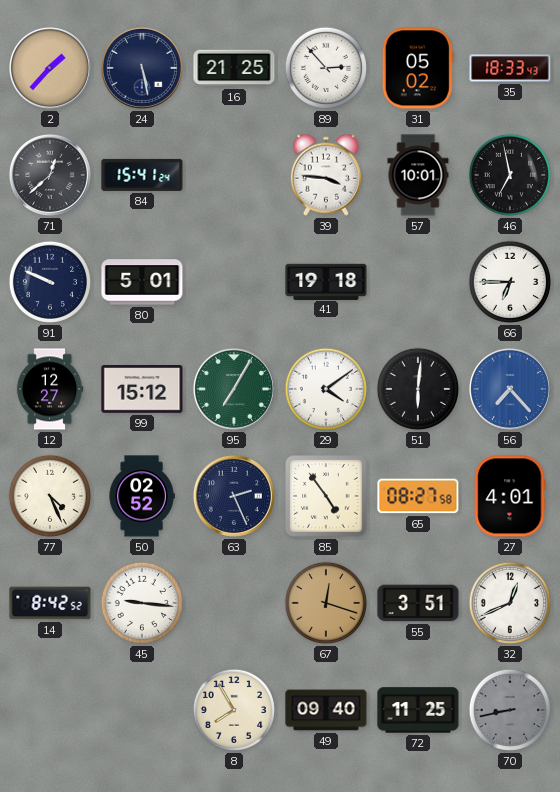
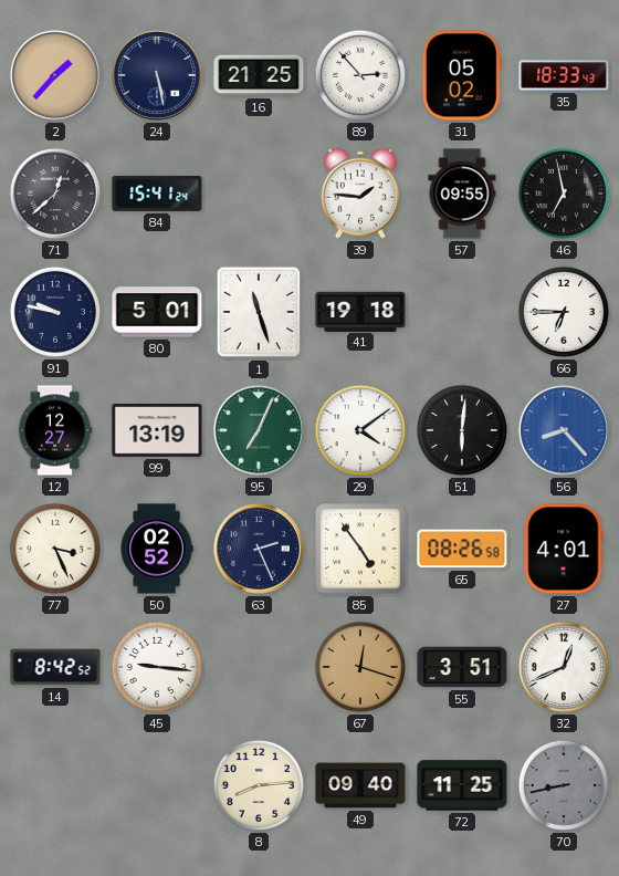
39: 3:46 -> 1:46
57: 10:01 -> 09:55
91: 9:49 -> 9:47
1: none -> 11:27
99: 15:12 -> 13:19
95: 7:05 -> 7:04
56: 7:23 -> 8:23
77: 4:26 -> 3:26
65: 08:27 -> 08:26
8: 7:55 -> 8:14
